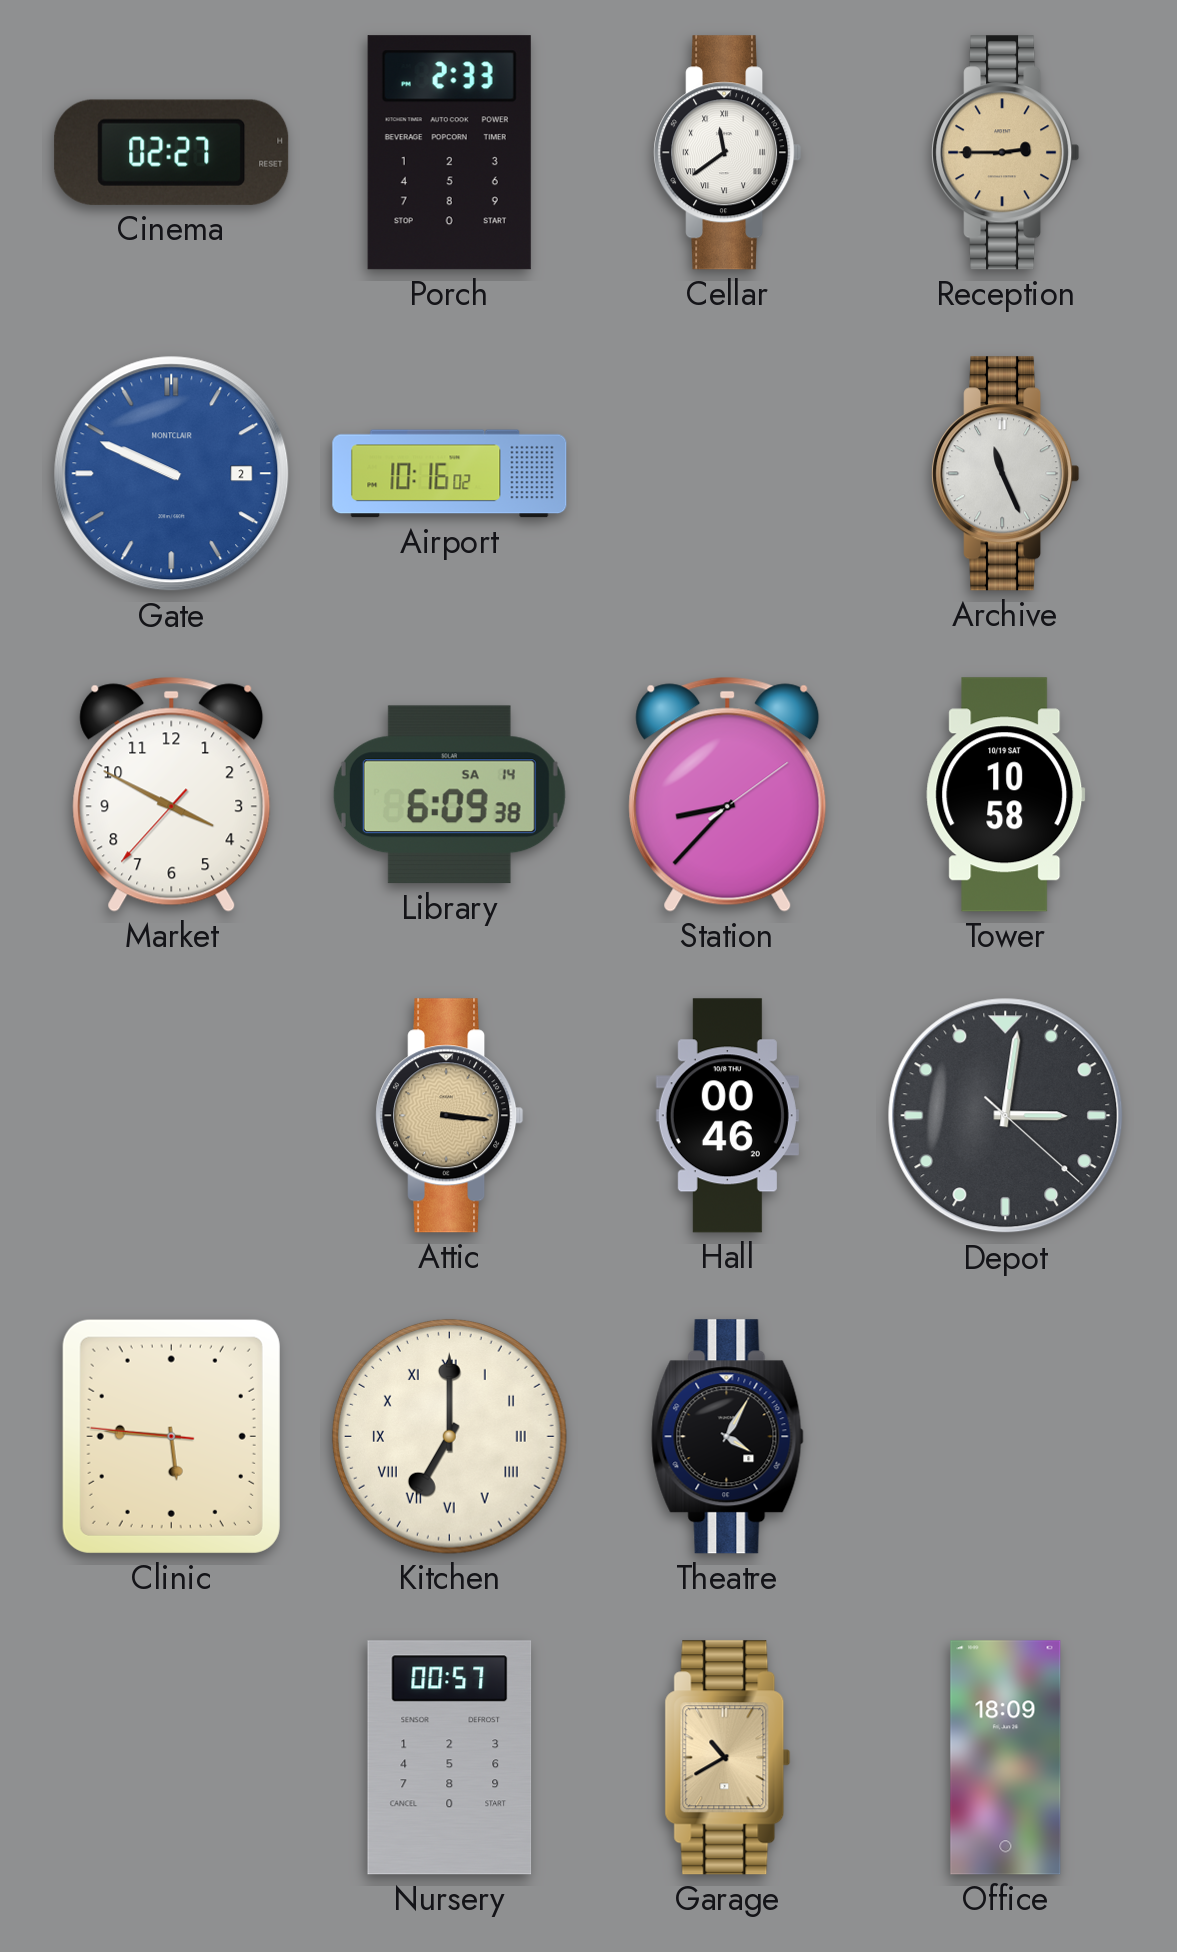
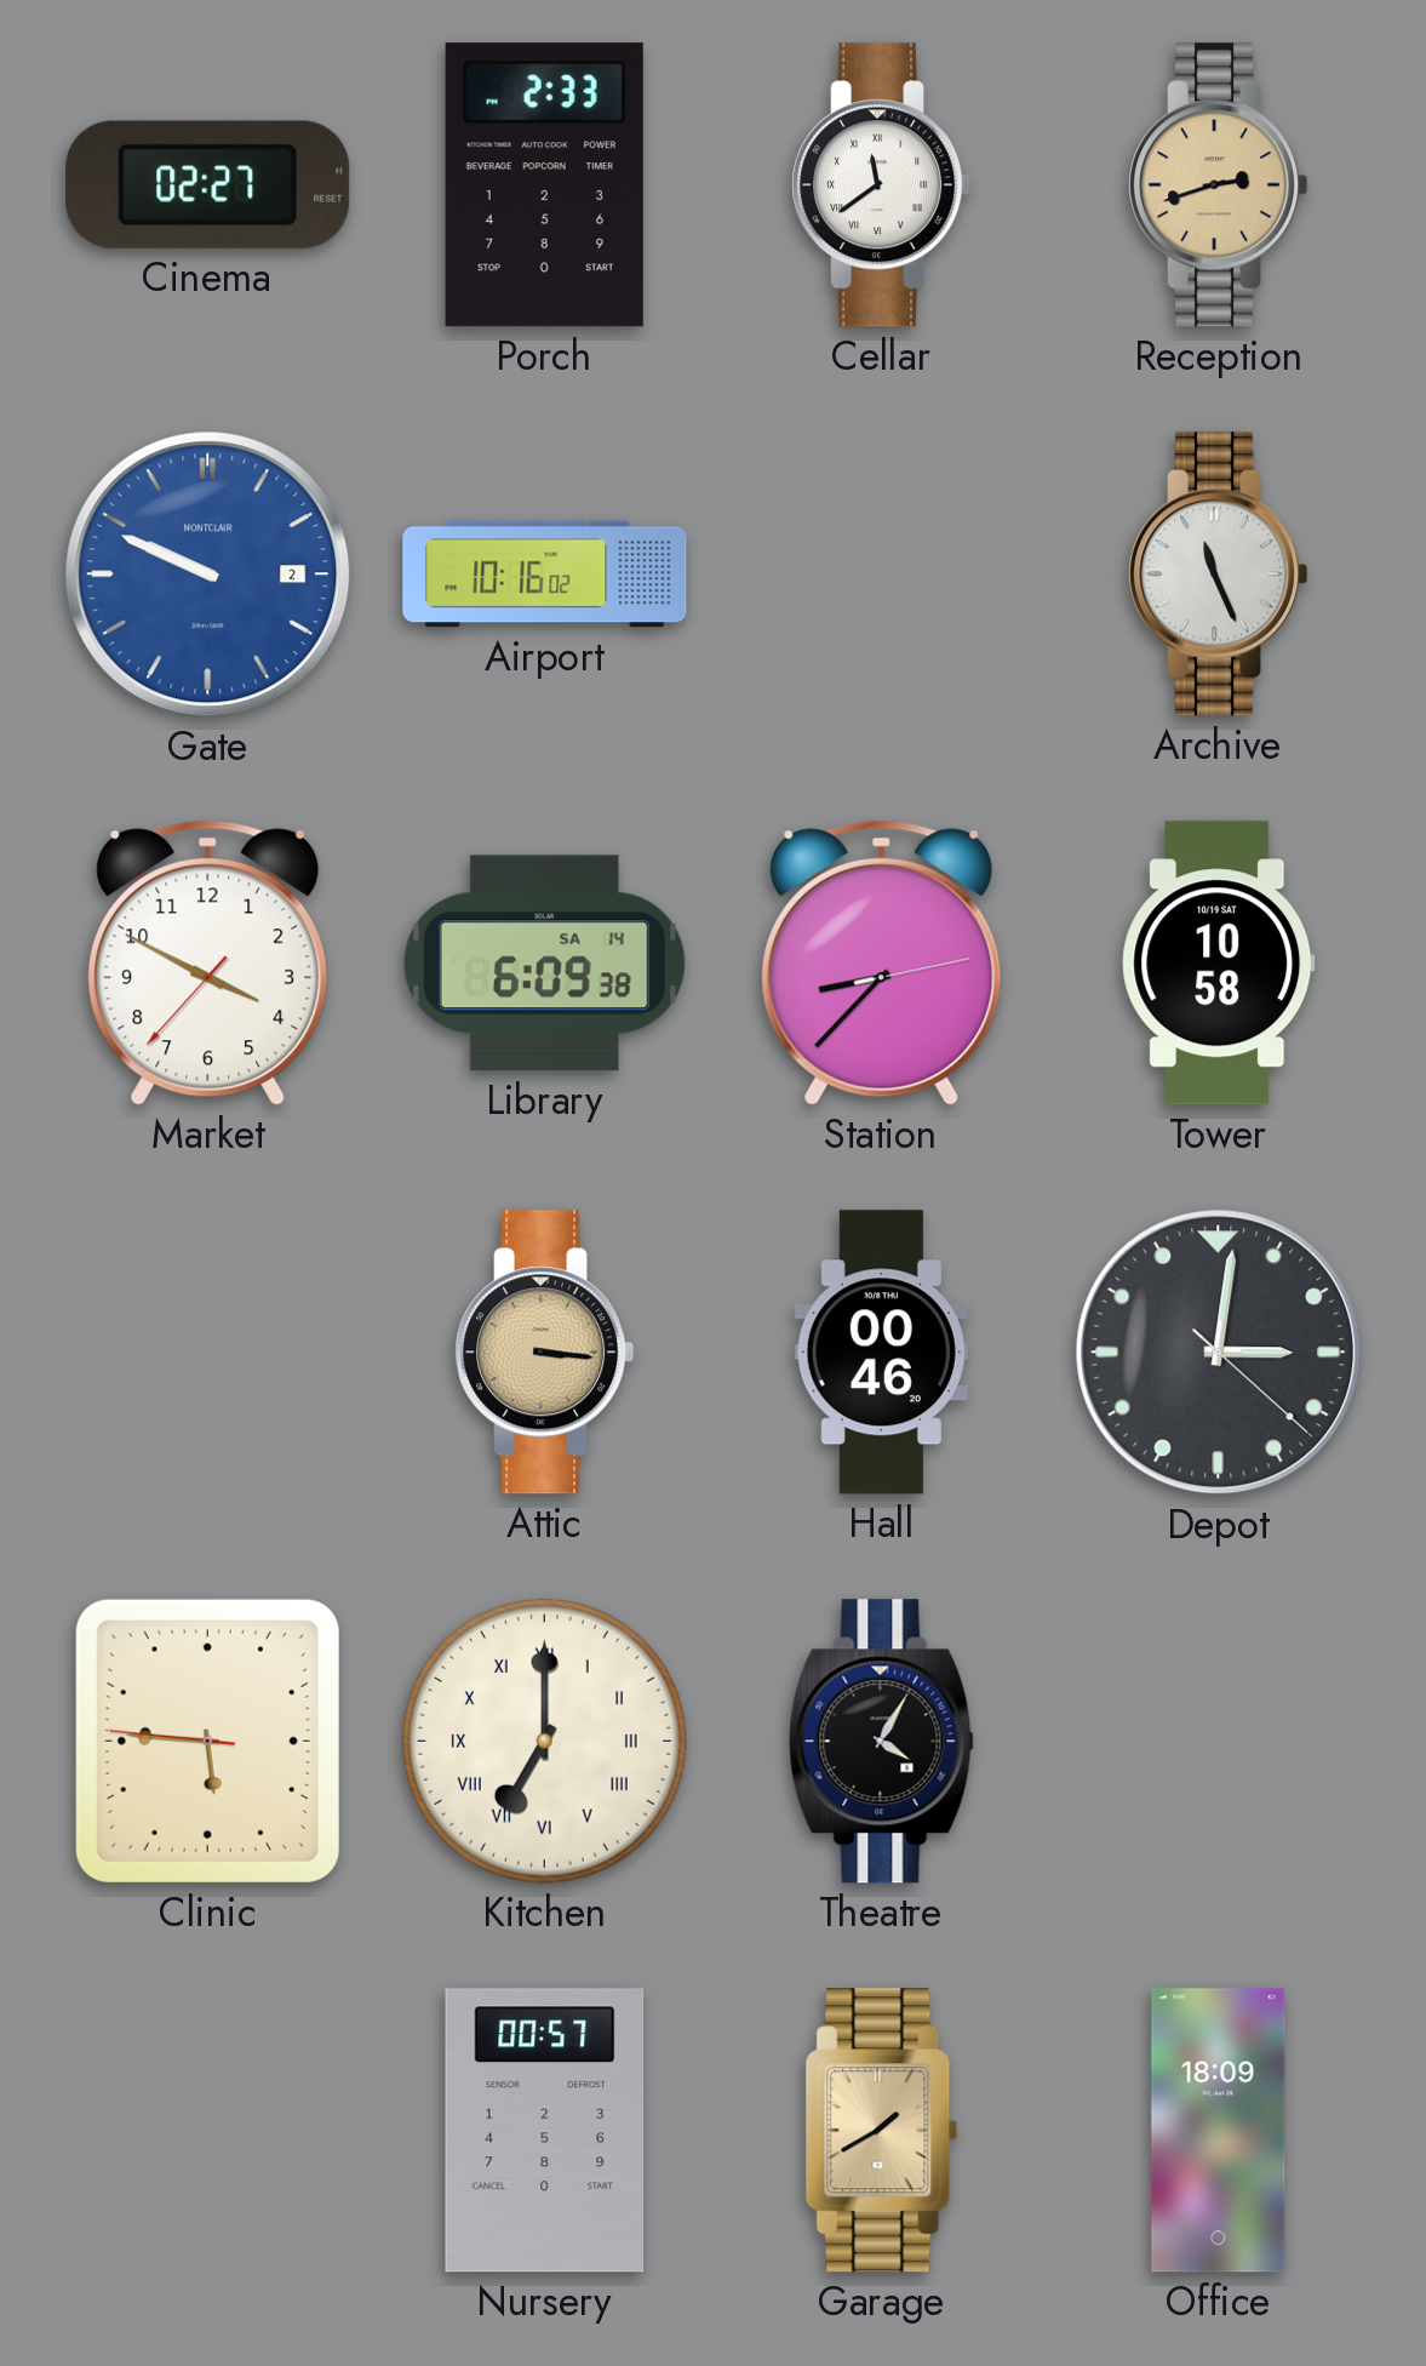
Reception: 2:45 -> 2:42
Station: 8:37:09 -> 8:37:13
Garage: 10:40 -> 1:40
